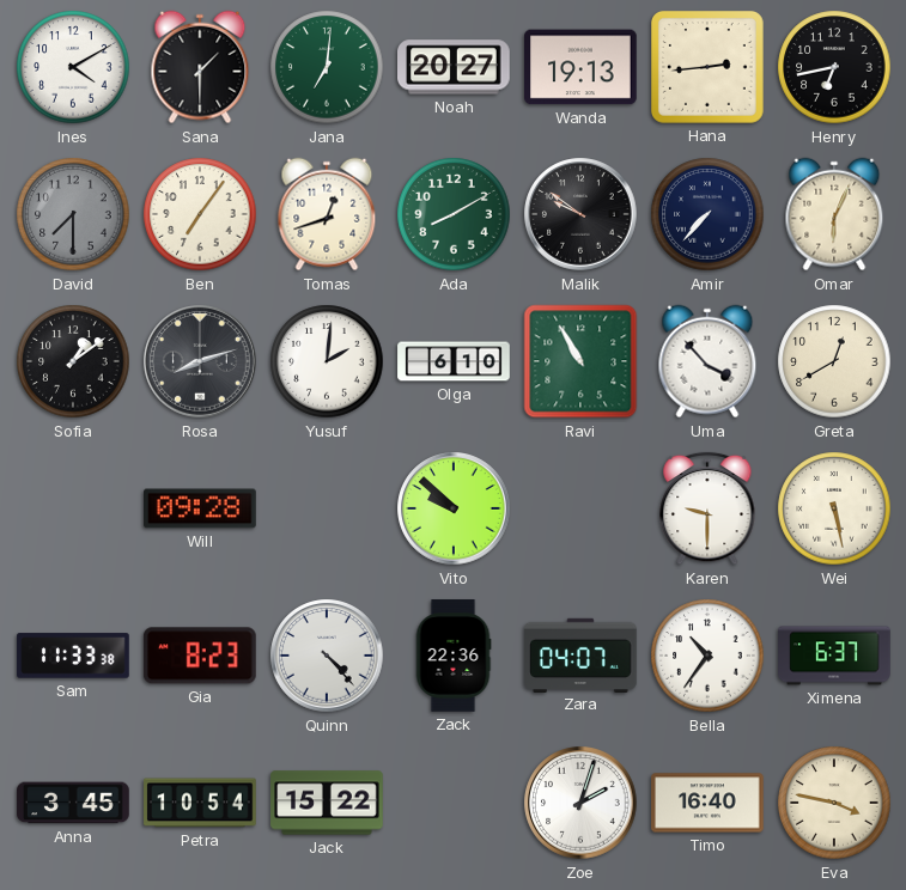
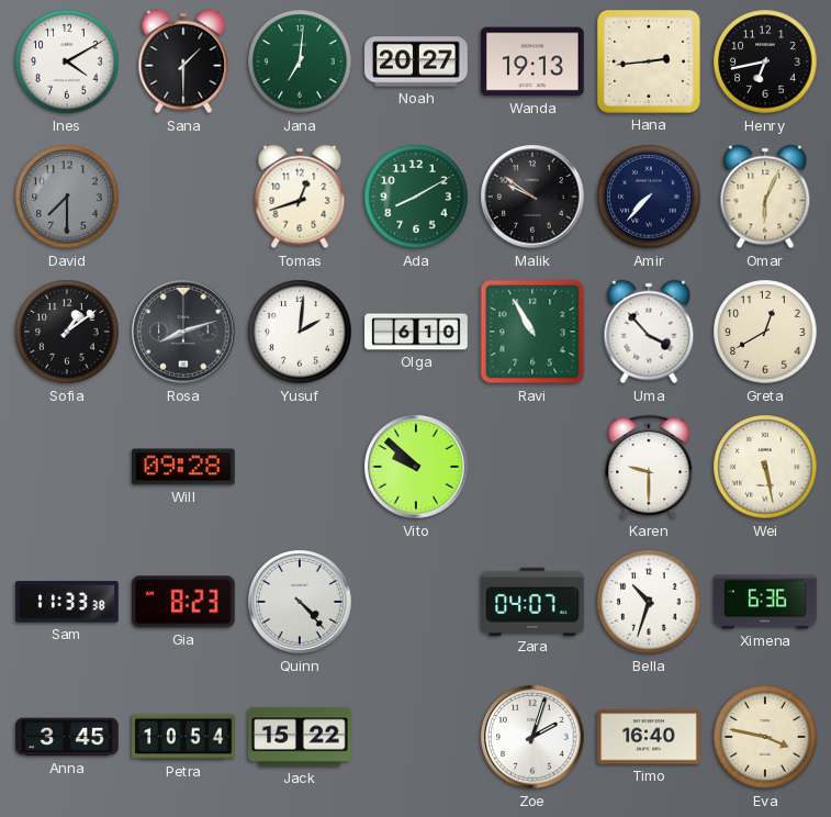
Ben: 7:06 -> none
Zack: 22:36 -> none
Bella: 10:36 -> 10:33
Ximena: 6:37 -> 6:36
